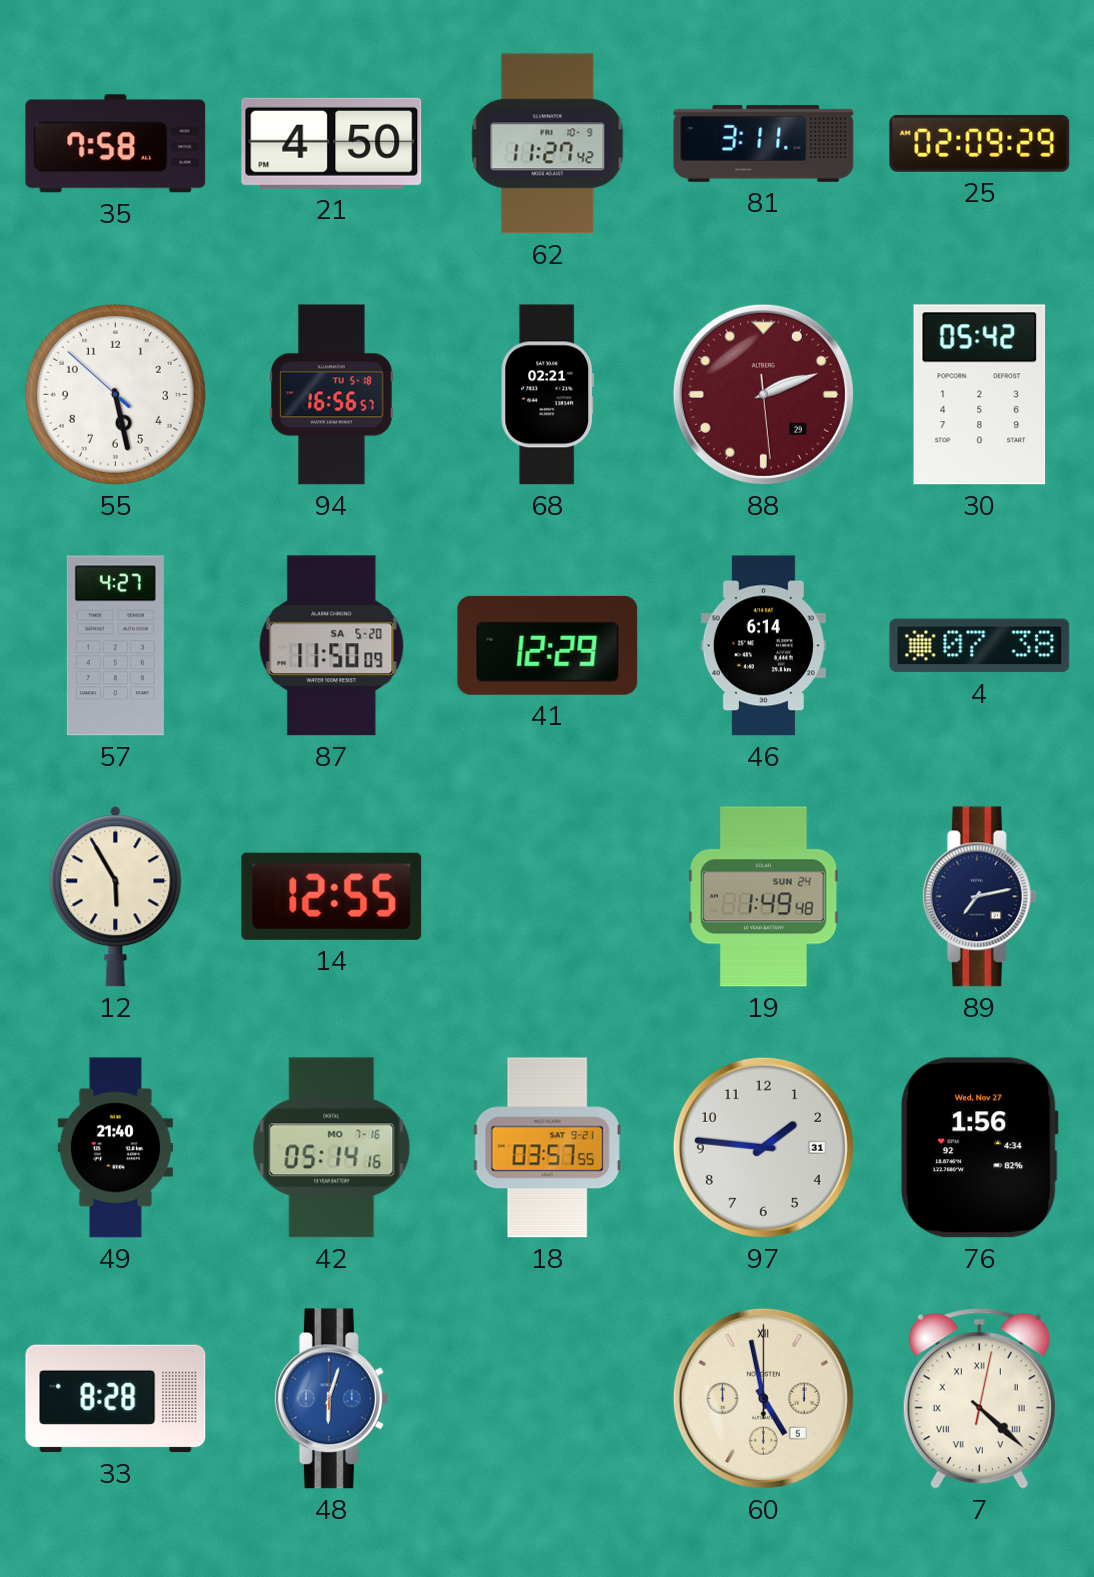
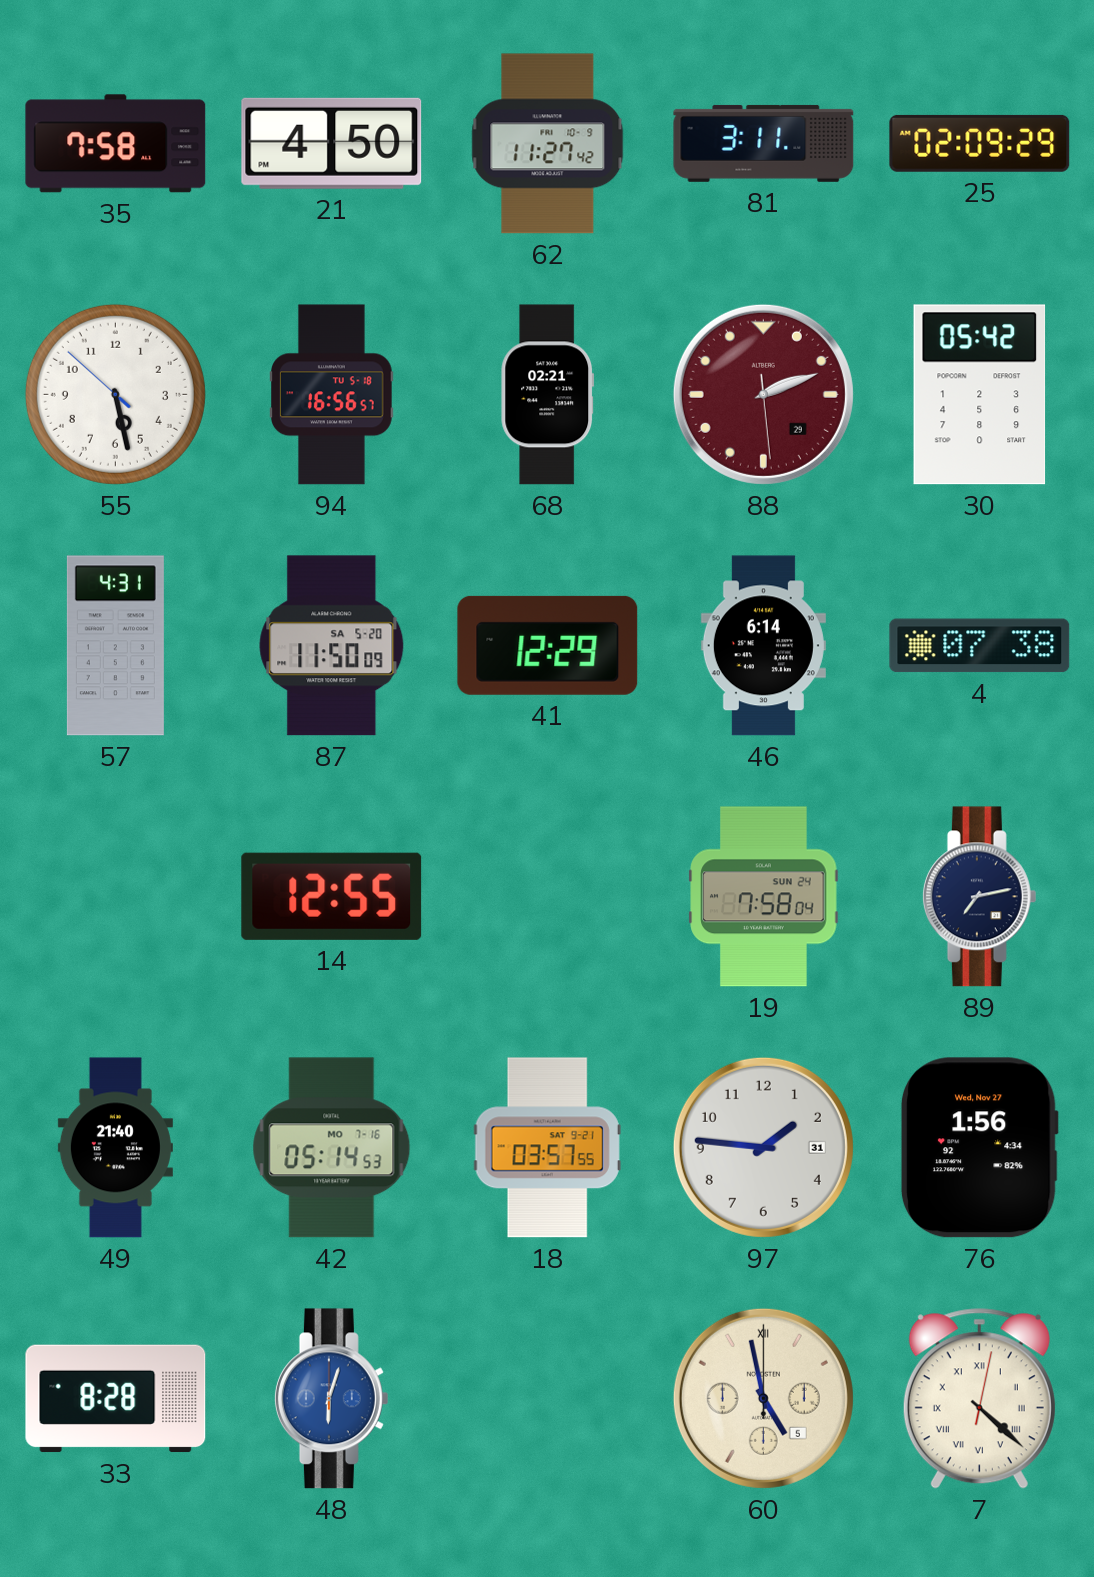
57: 4:27 -> 4:31
12: 5:55 -> none
19: 1:49 -> 7:58
42: 05:14:16 -> 05:14:53
